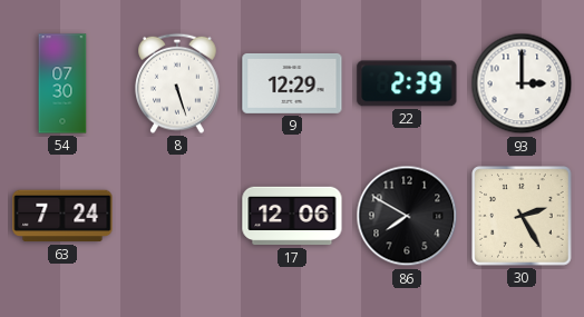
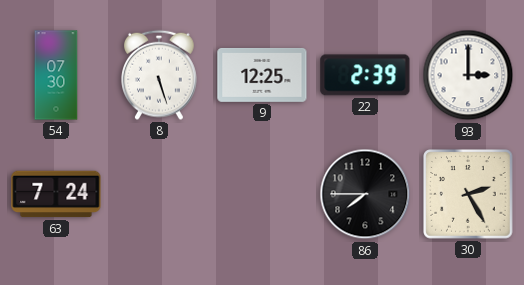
9: 12:29 -> 12:25
17: 12:06 -> none
86: 7:50 -> 7:45
